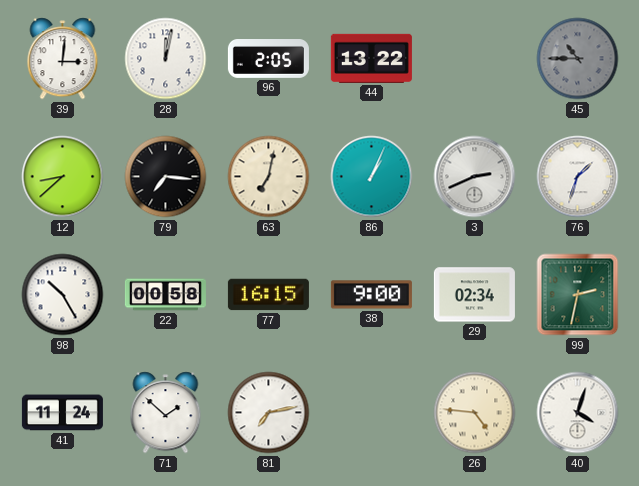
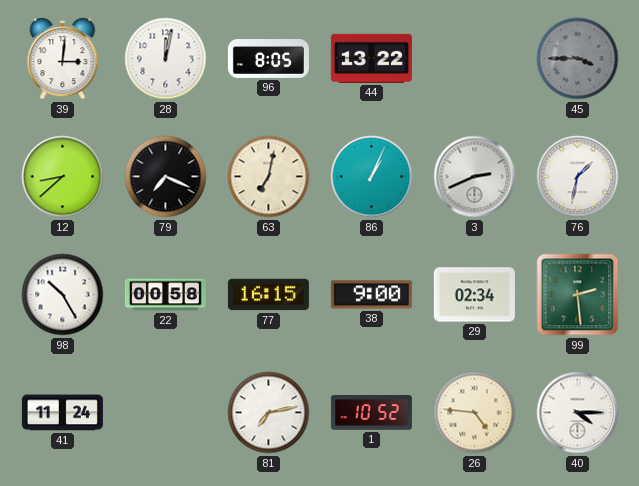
96: 2:05 -> 8:05
45: 10:45 -> 3:45
79: 7:16 -> 7:19
76: 1:33 -> 1:32
99: 2:32 -> 2:29
71: 1:52 -> none
1: none -> 10:52
40: 4:03 -> 4:15
